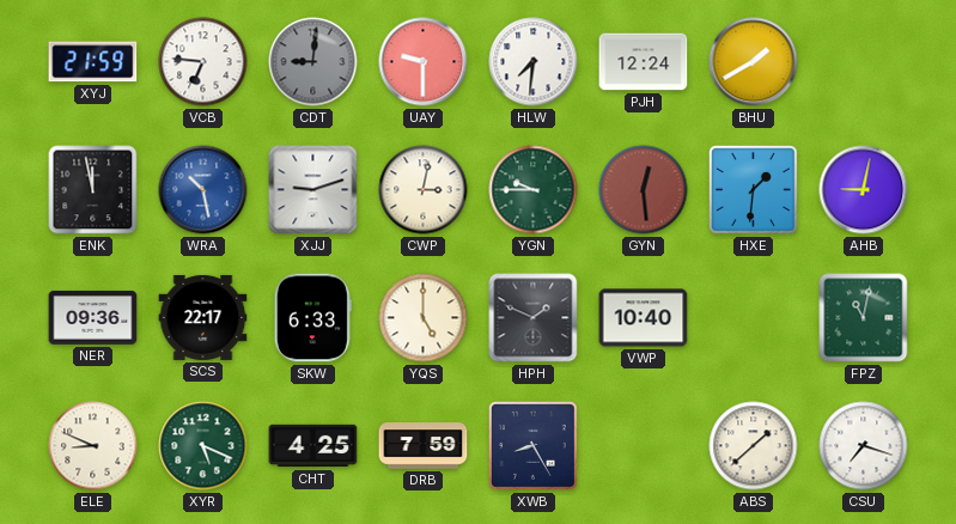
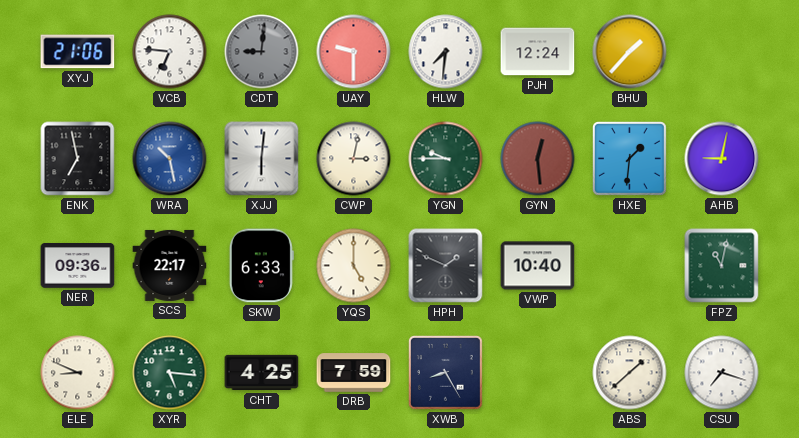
XYJ: 21:59 -> 21:06
BHU: 1:40 -> 1:37
ENK: 11:58 -> 6:58
XJJ: 9:12 -> 6:01
XYR: 5:19 -> 5:16
